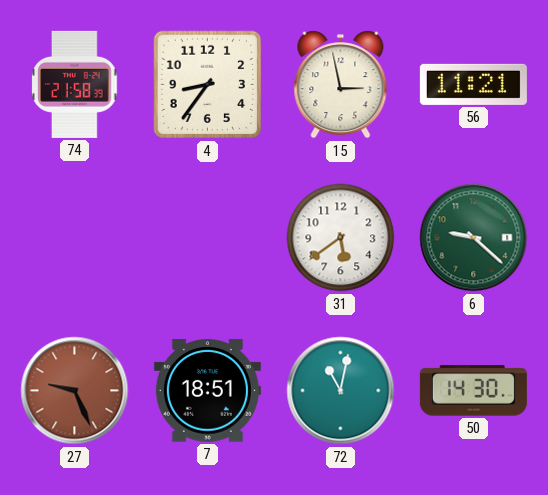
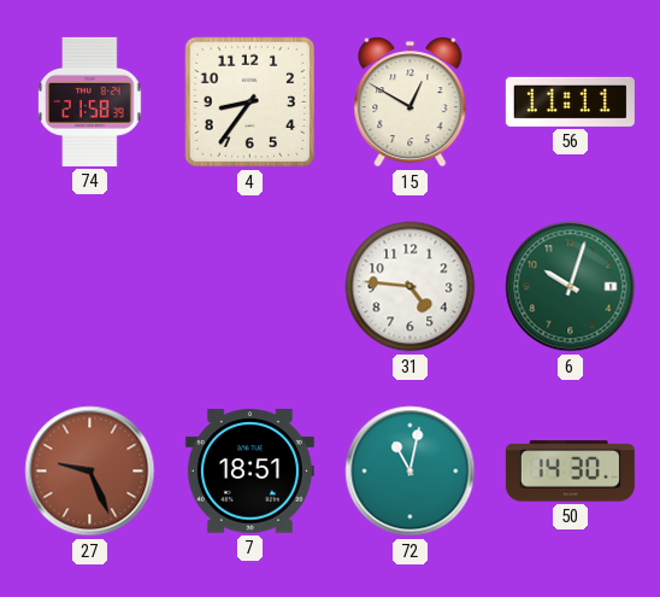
15: 2:58 -> 12:50
56: 11:21 -> 11:11
31: 5:39 -> 4:46
6: 9:22 -> 10:03
